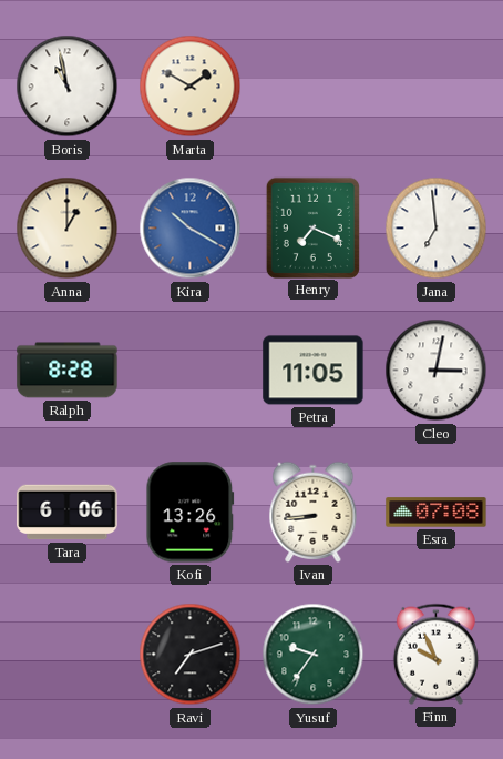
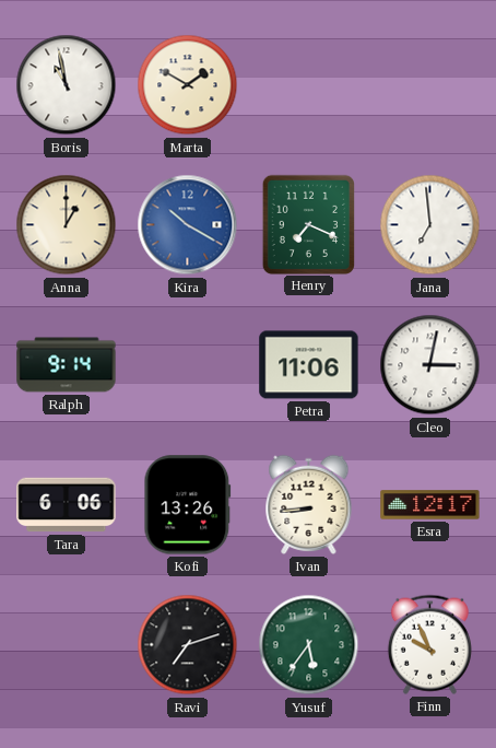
Ralph: 8:28 -> 9:14
Petra: 11:05 -> 11:06
Esra: 07:08 -> 12:17
Yusuf: 9:36 -> 5:36
